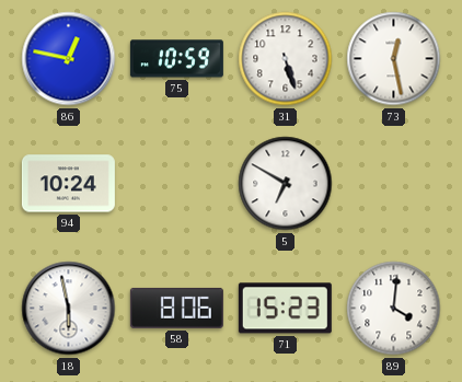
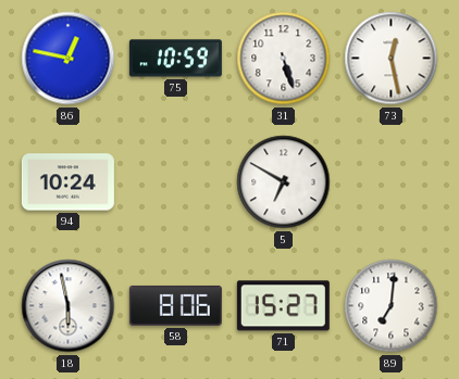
71: 15:23 -> 15:27
89: 4:01 -> 7:01
